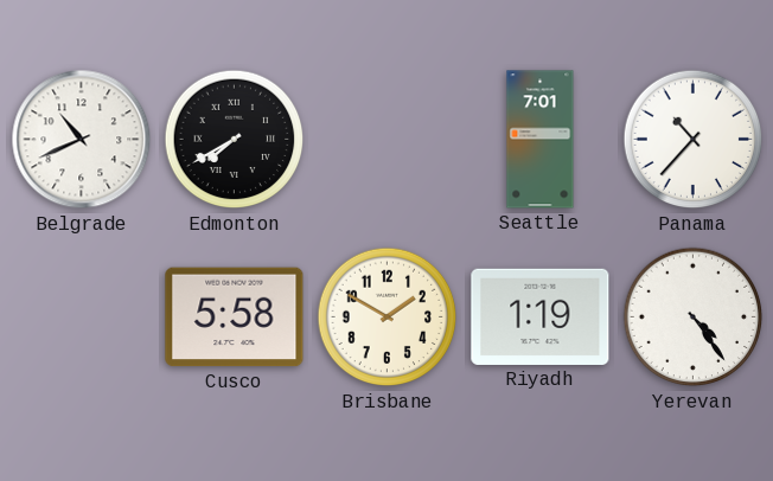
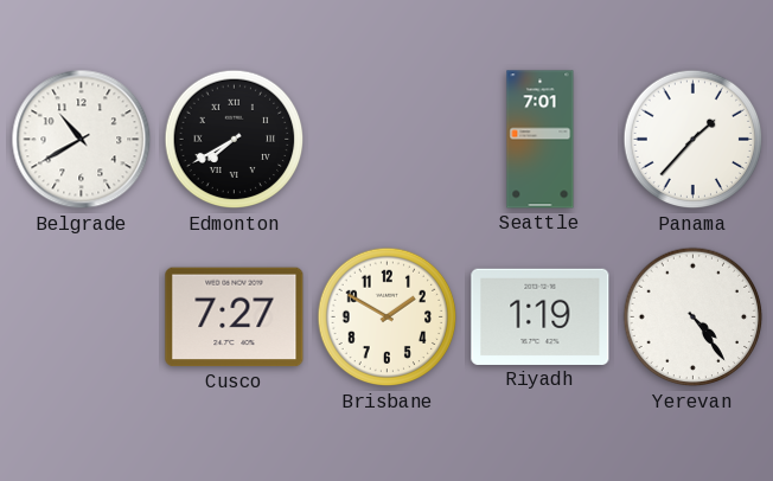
Belgrade: 10:41 -> 10:40
Panama: 10:37 -> 1:37
Cusco: 5:58 -> 7:27
